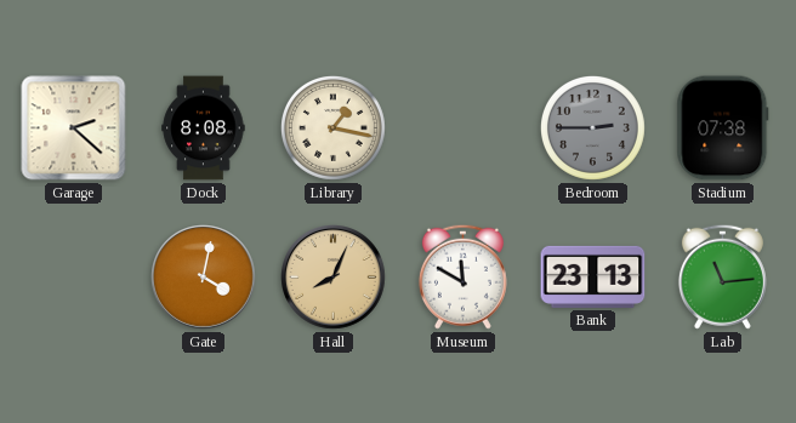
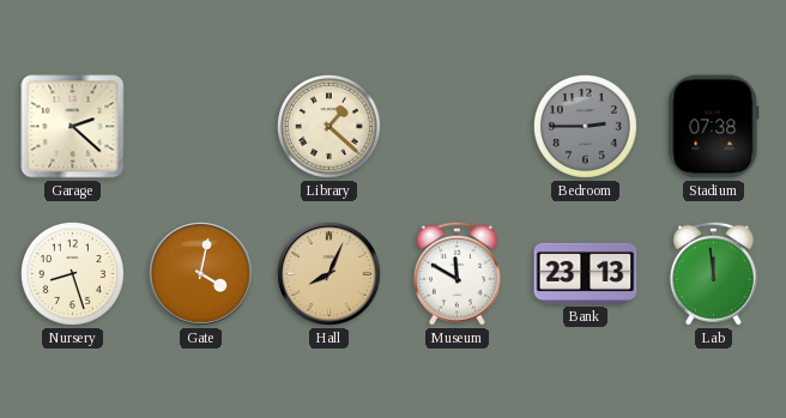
Dock: 8:08 -> none
Library: 1:17 -> 1:22
Nursery: none -> 8:27
Lab: 11:14 -> 11:59
